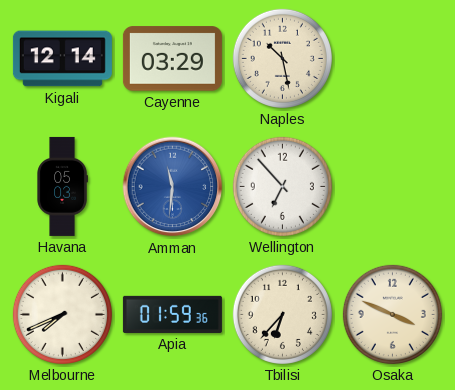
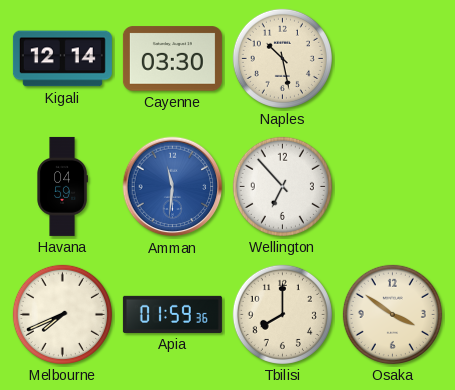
Cayenne: 03:29 -> 03:30
Havana: 05:03 -> 04:59
Tbilisi: 6:37 -> 8:00
Osaka: 3:49 -> 3:51
